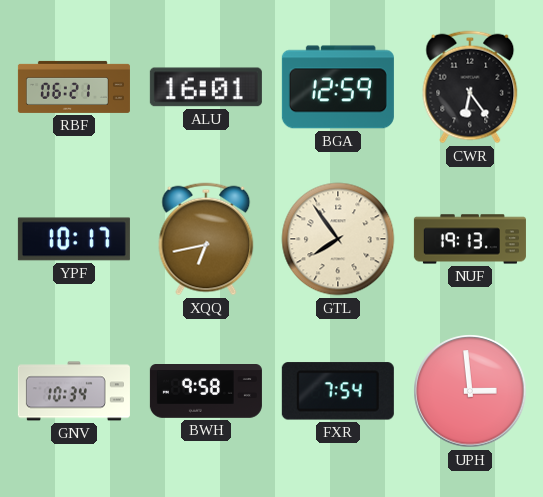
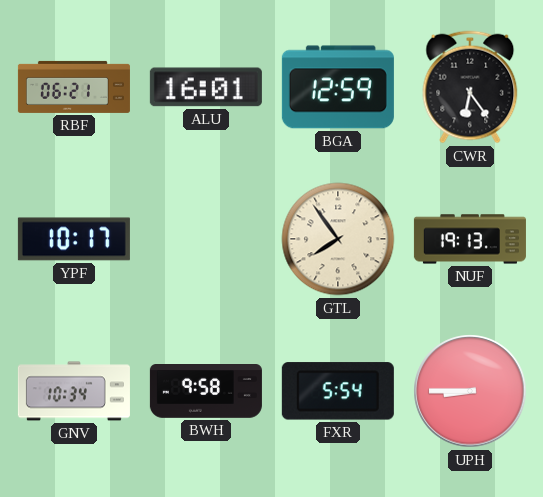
XQQ: 6:43 -> none
FXR: 7:54 -> 5:54
UPH: 2:59 -> 8:45
